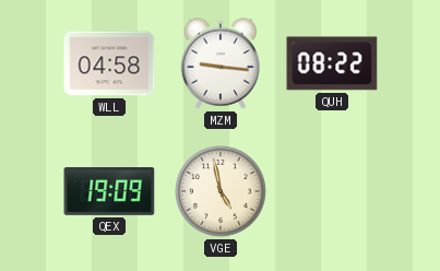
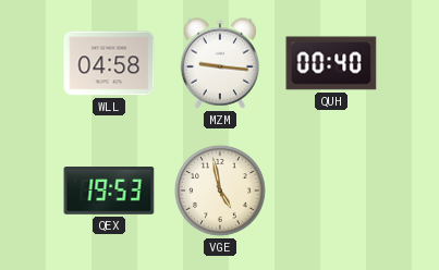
QUH: 08:22 -> 00:40
QEX: 19:09 -> 19:53
